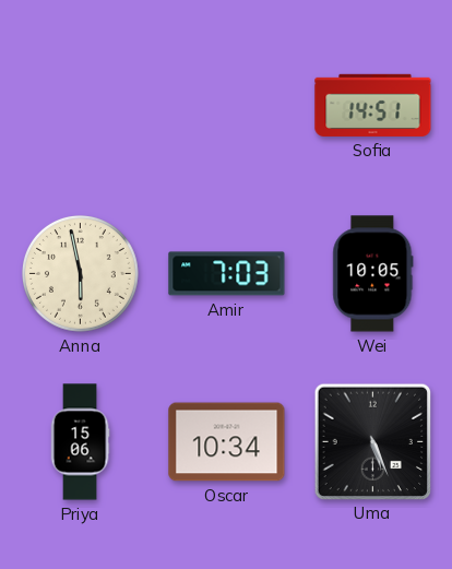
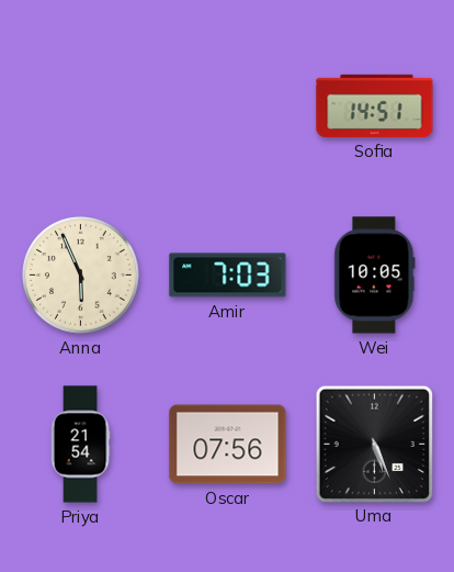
Anna: 5:58 -> 5:56
Priya: 15:06 -> 21:54
Oscar: 10:34 -> 07:56
